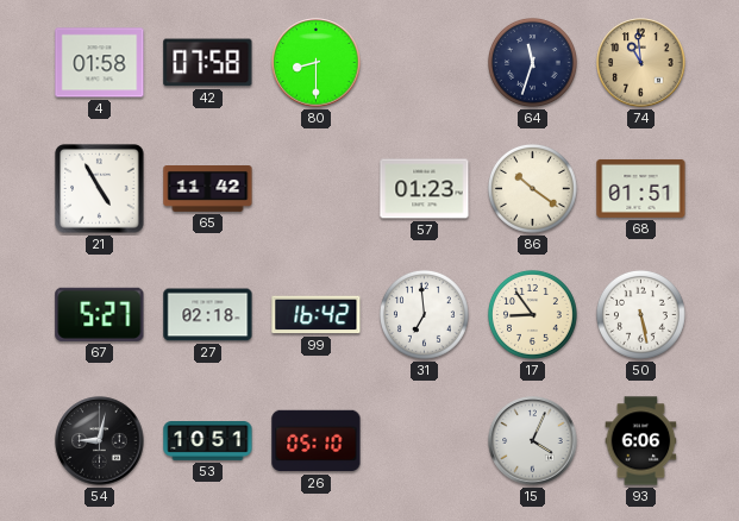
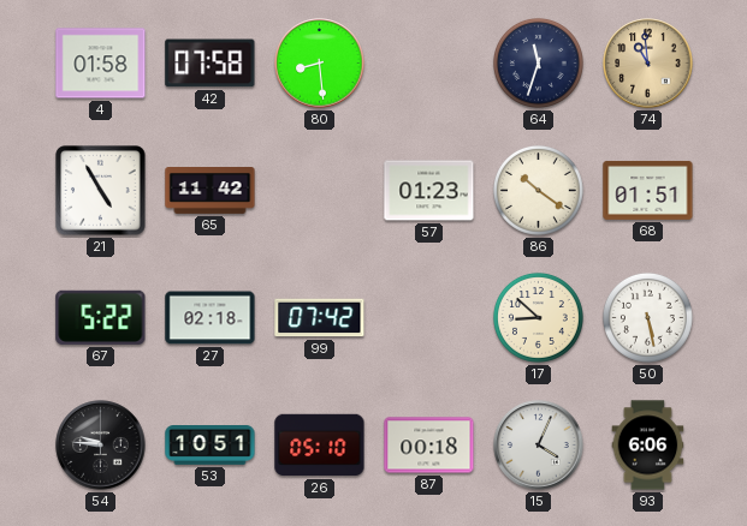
80: 8:30 -> 8:29
67: 5:27 -> 5:22
99: 16:42 -> 07:42
31: 6:59 -> none
17: 8:54 -> 8:52
54: 9:02 -> 9:46
87: none -> 00:18
